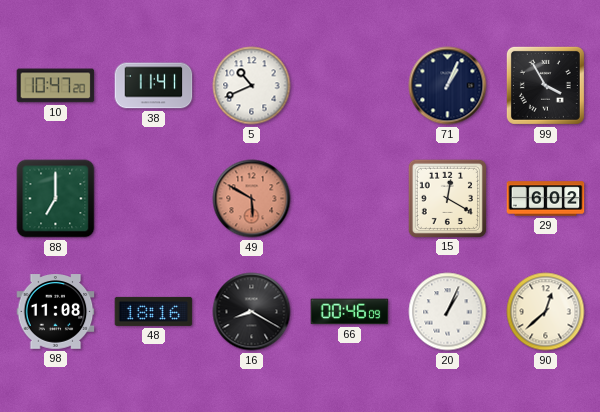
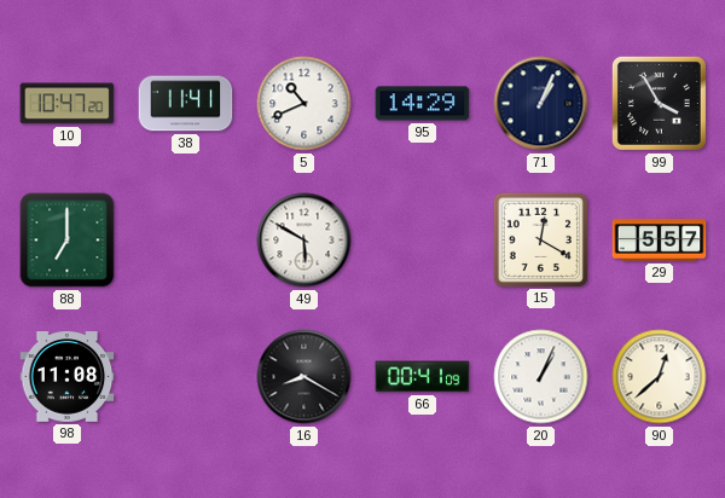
95: none -> 14:29
49 dial: salmon -> white
29: 6:02 -> 5:57
48: 18:16 -> none
66: 00:46 -> 00:41
